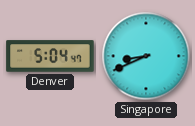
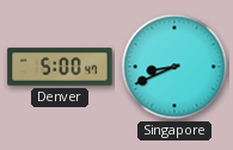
Denver: 5:04 -> 5:00
